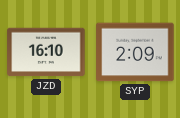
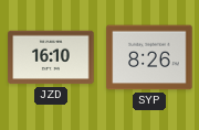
SYP: 2:09 -> 8:26
